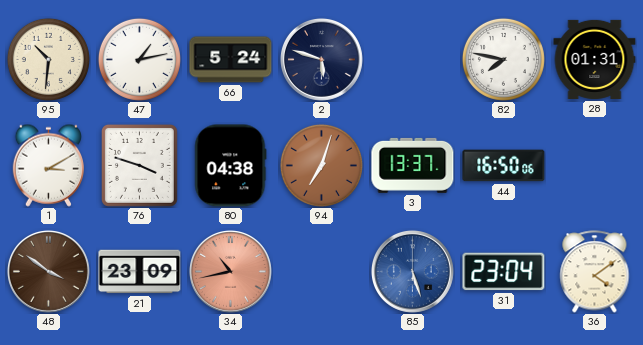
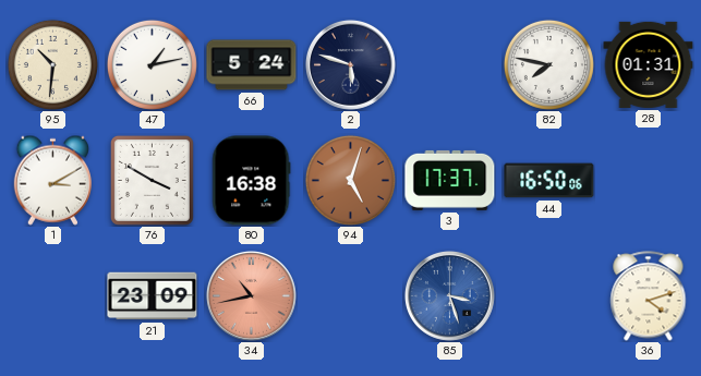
76: 3:48 -> 3:50
80: 04:38 -> 16:38
94: 7:03 -> 5:03
3: 13:37 -> 17:37
48: 3:51 -> none
85: 5:27 -> 3:27
31: 23:04 -> none
36: 4:09 -> 4:12
